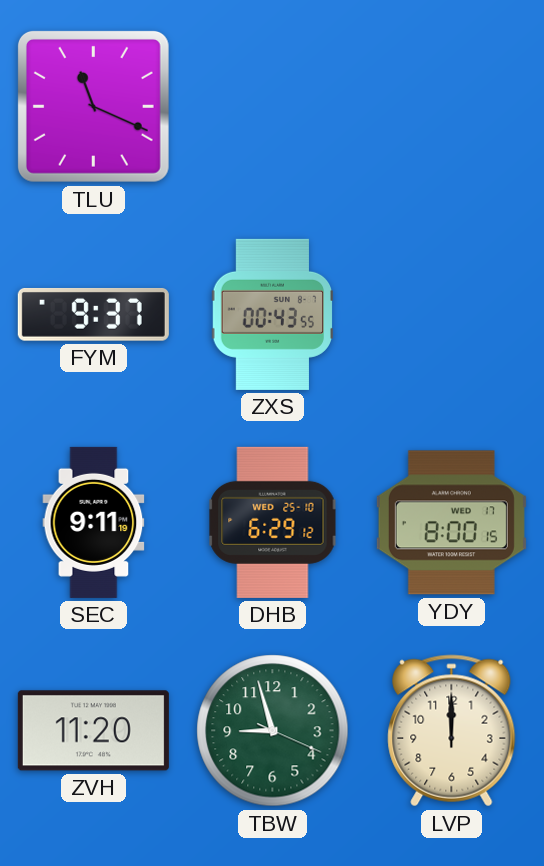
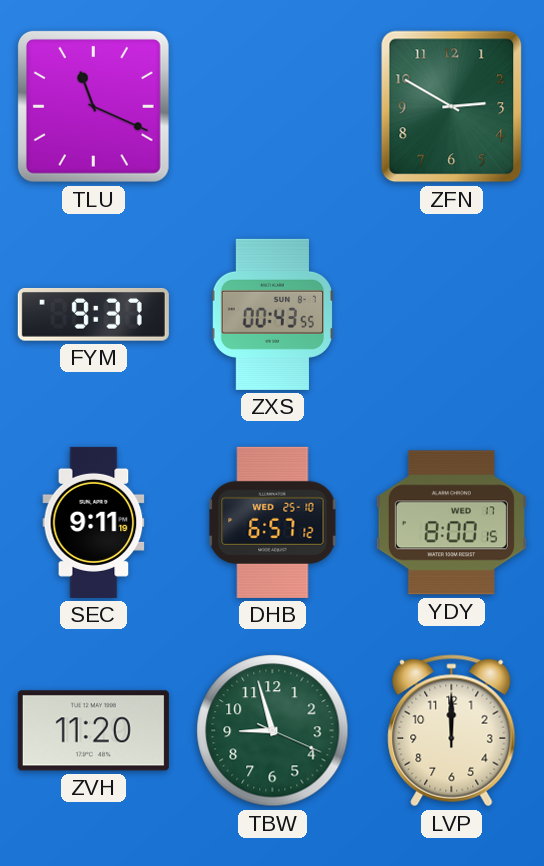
ZFN: none -> 2:50
DHB: 6:29 -> 6:57
